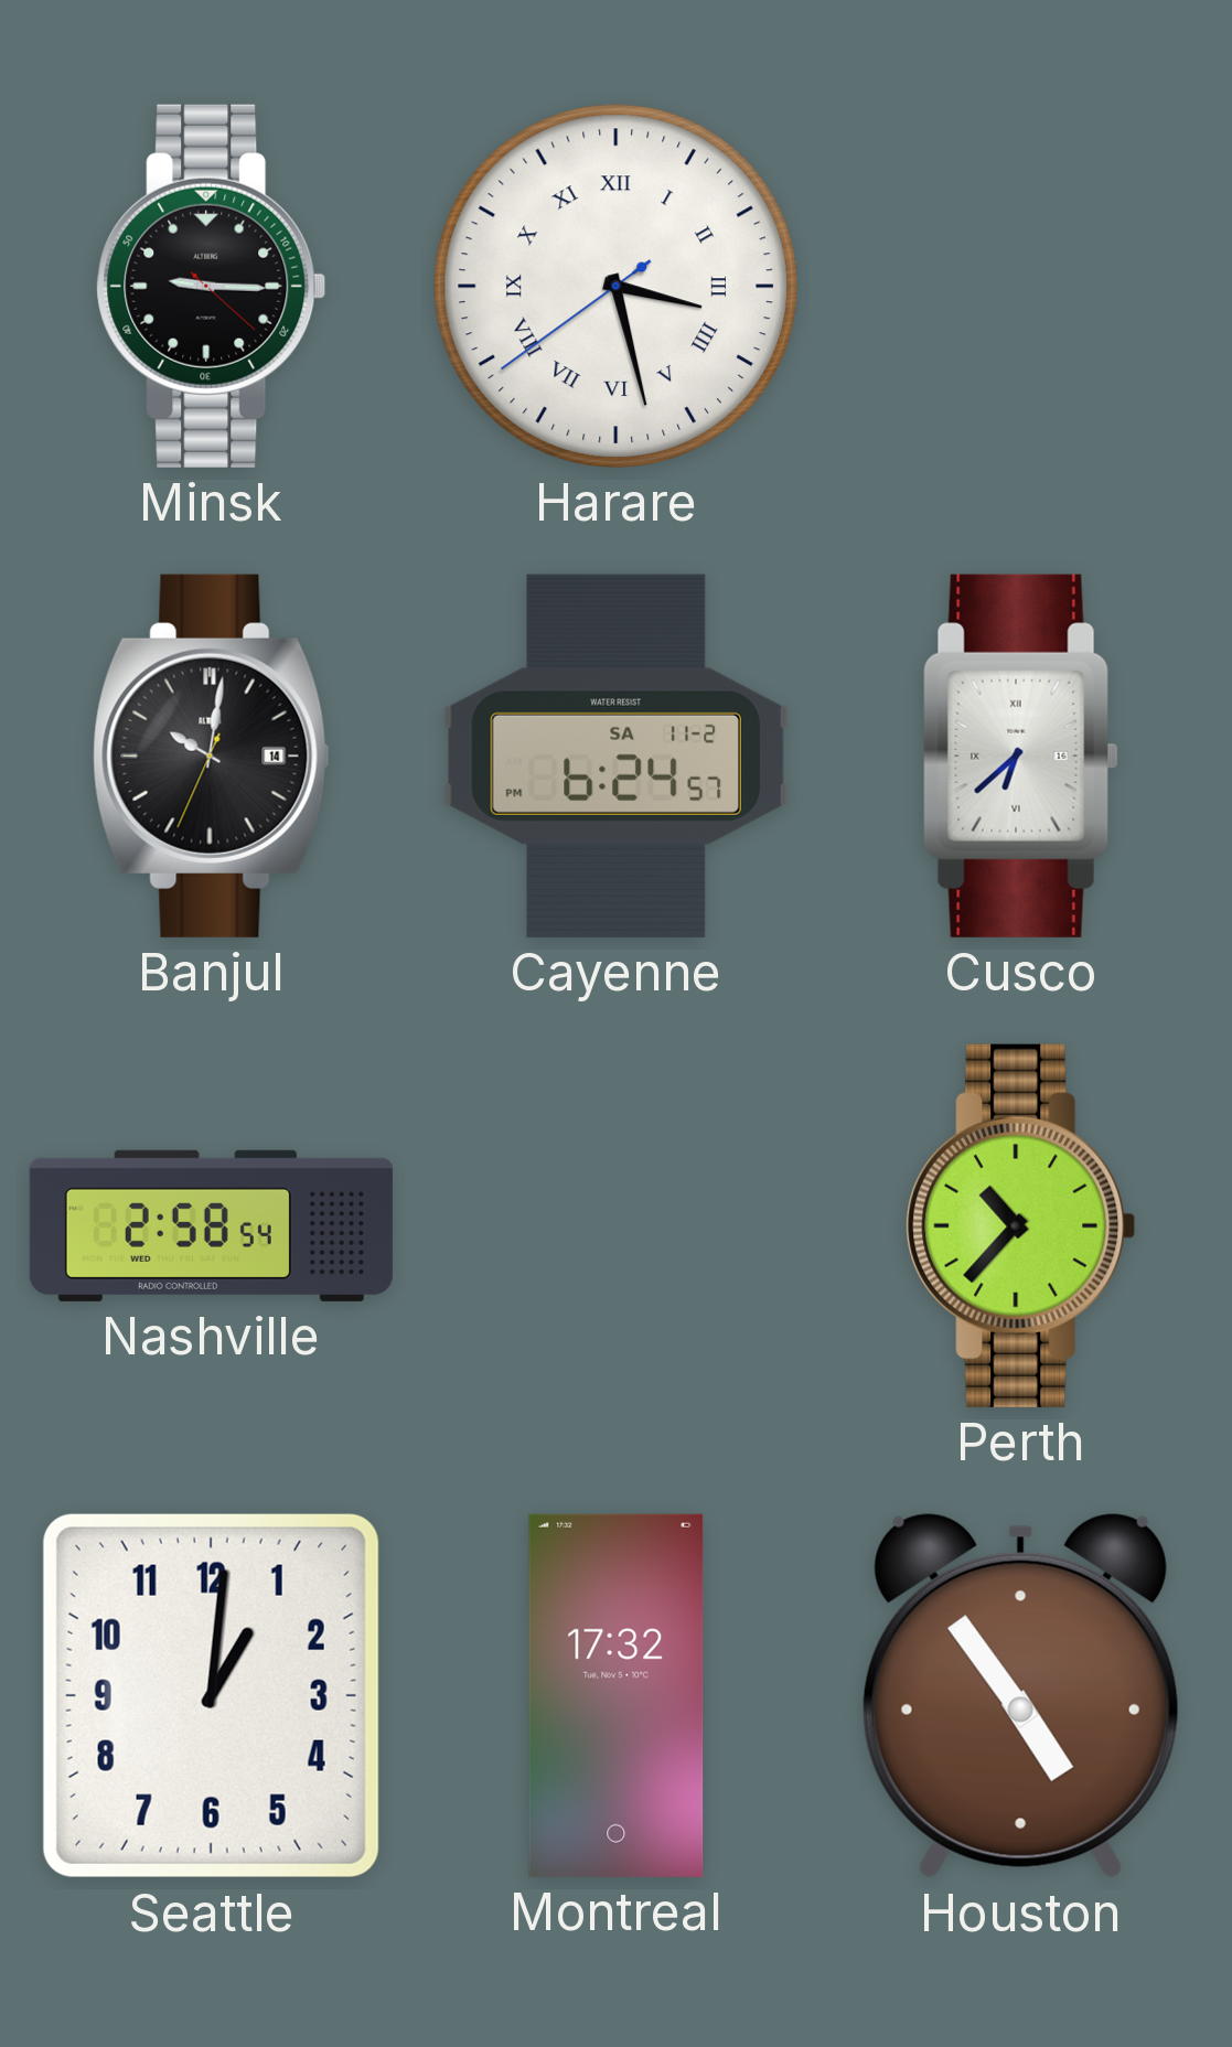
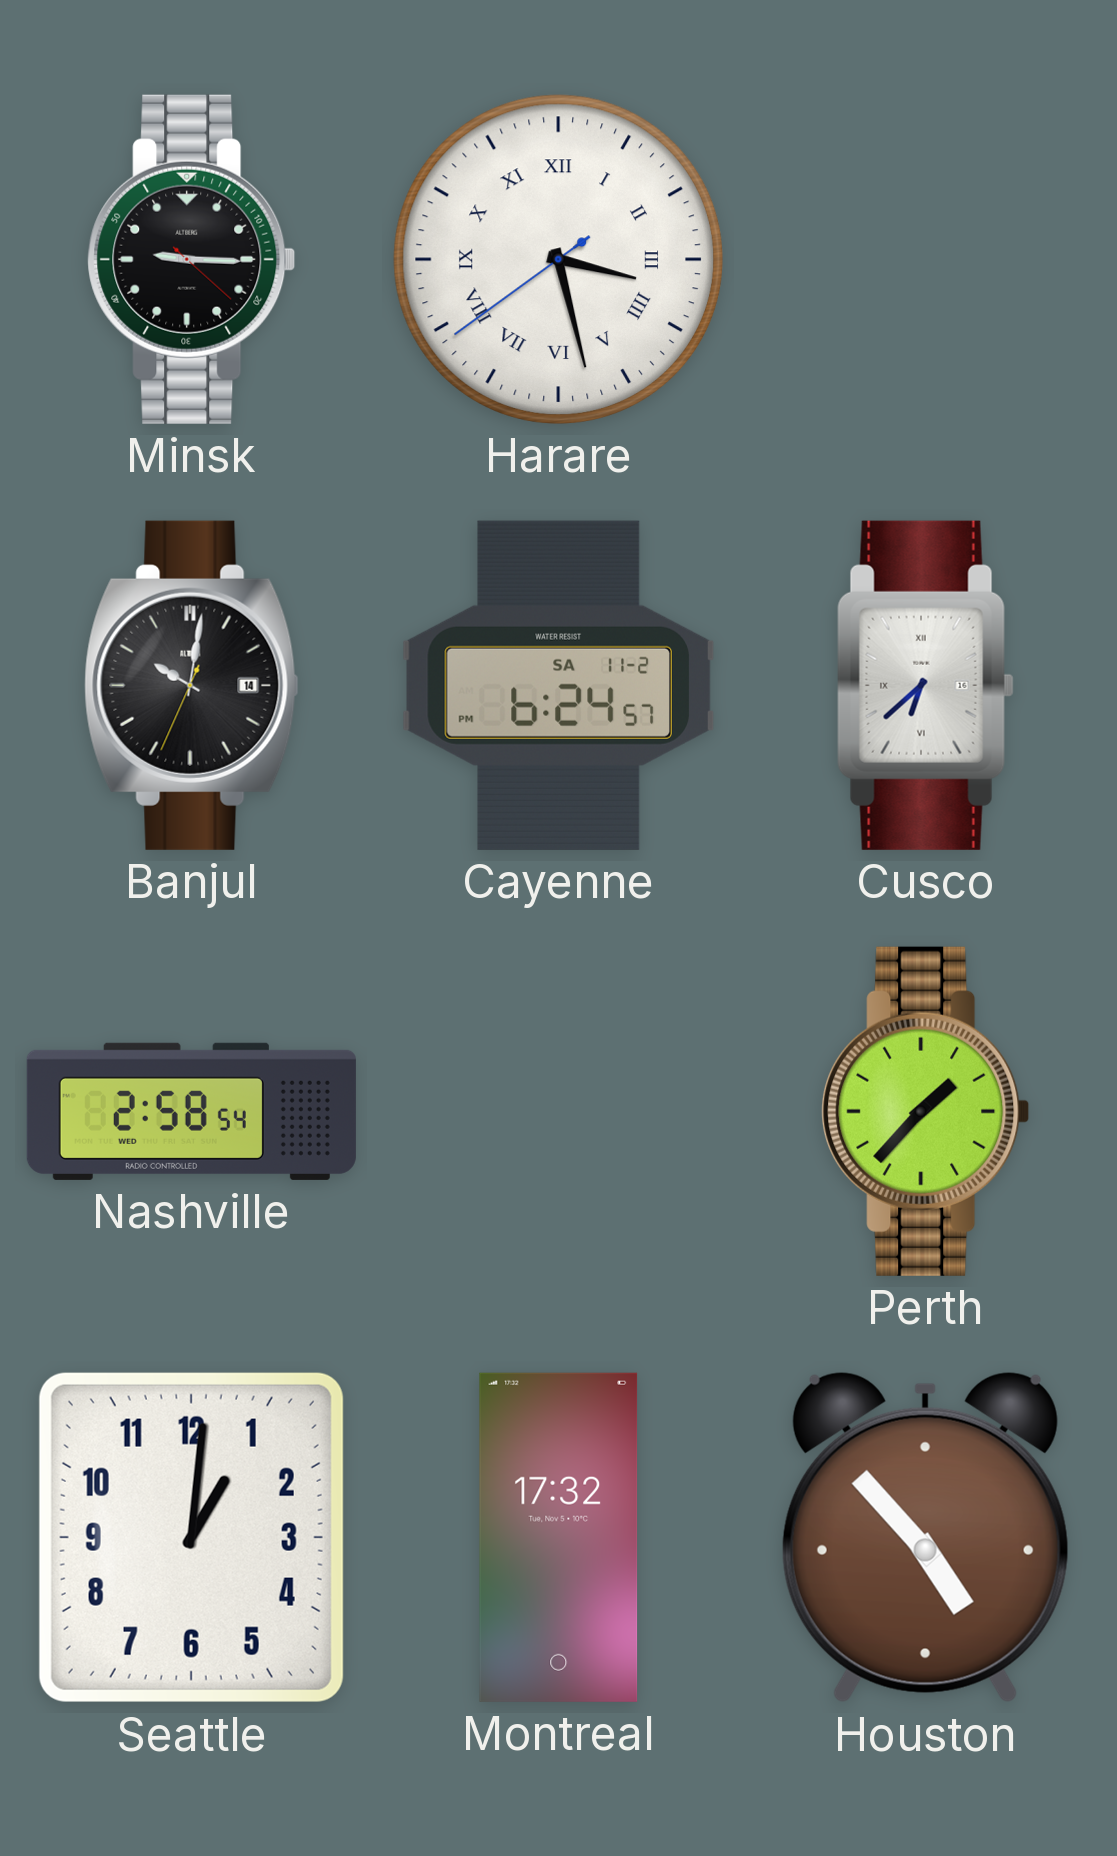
Perth: 10:37 -> 1:37
Houston: 4:54 -> 4:53
